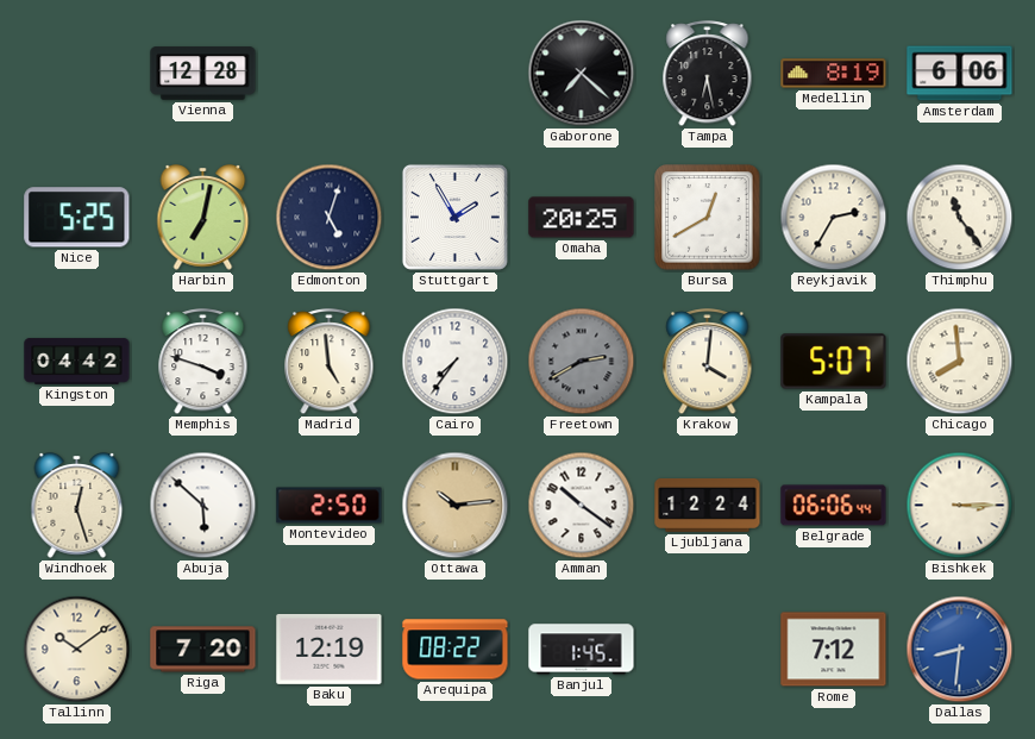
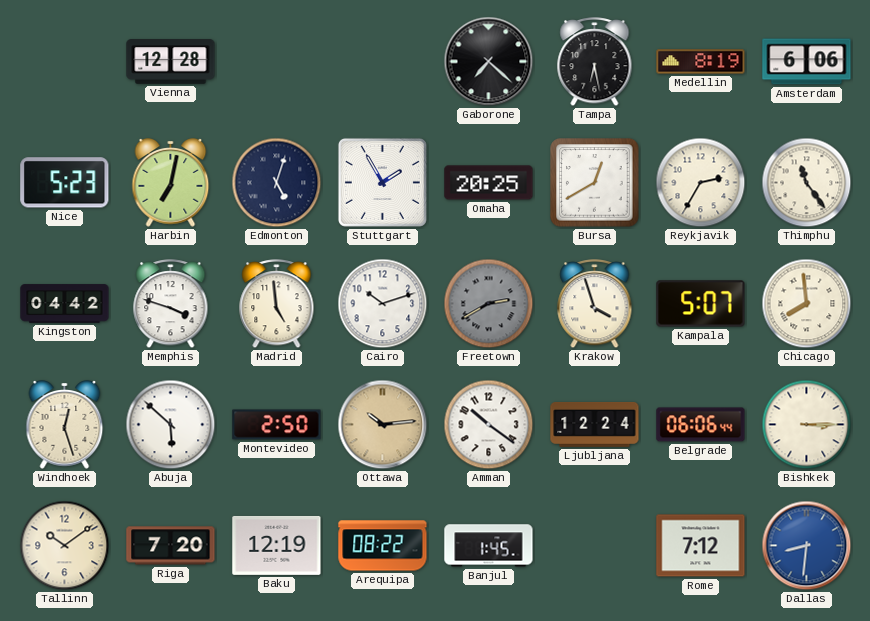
Nice: 5:25 -> 5:23
Cairo: 7:36 -> 10:12
Krakow: 4:01 -> 3:57
